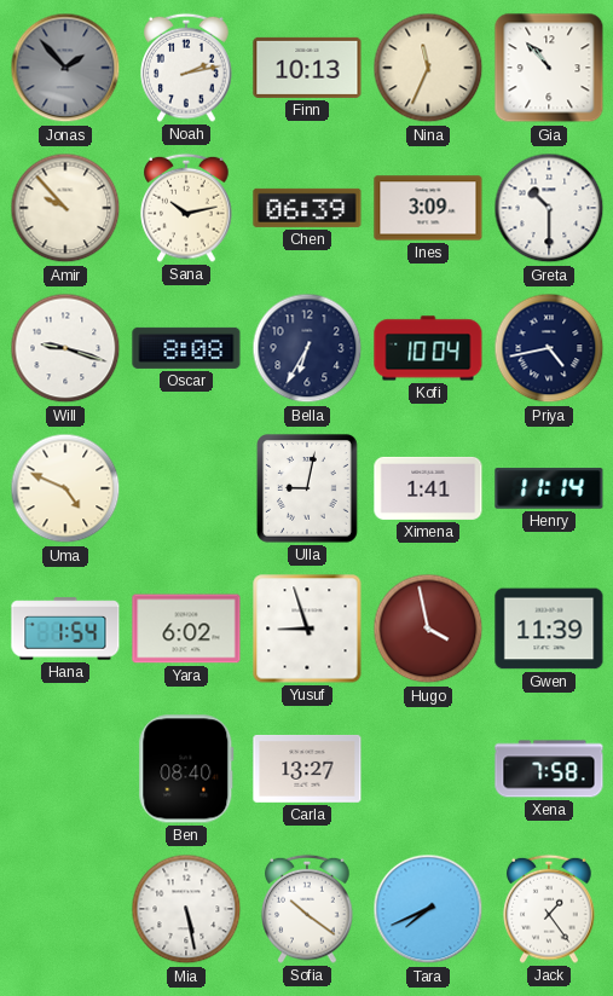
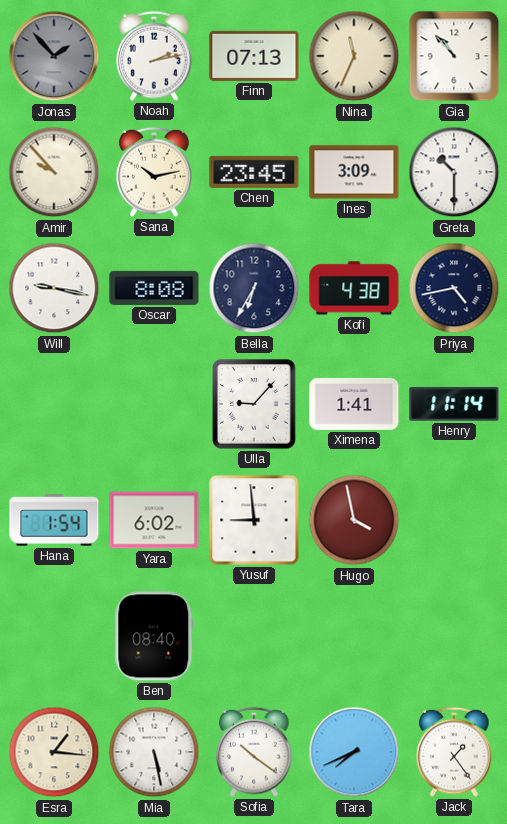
Finn: 10:13 -> 07:13
Chen: 06:39 -> 23:45
Will: 9:18 -> 9:17
Kofi: 10:04 -> 4:38
Uma: 4:49 -> none
Ulla: 9:02 -> 9:07
Yusuf: 8:57 -> 8:59
Gwen: 11:39 -> none
Carla: 13:27 -> none
Xena: 7:58 -> none
Esra: none -> 1:16
